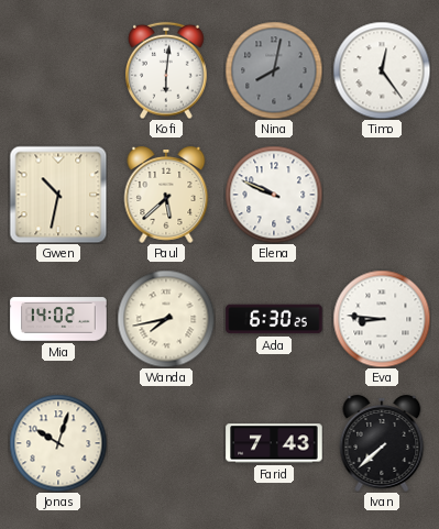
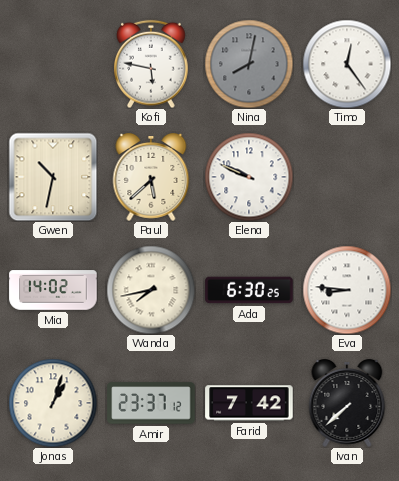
Kofi: 6:01 -> 5:47
Jonas: 10:03 -> 1:03
Amir: none -> 23:37
Farid: 7:43 -> 7:42
